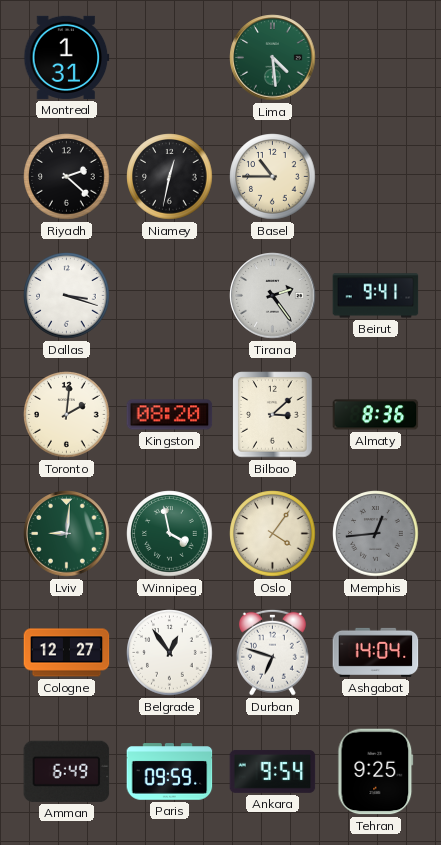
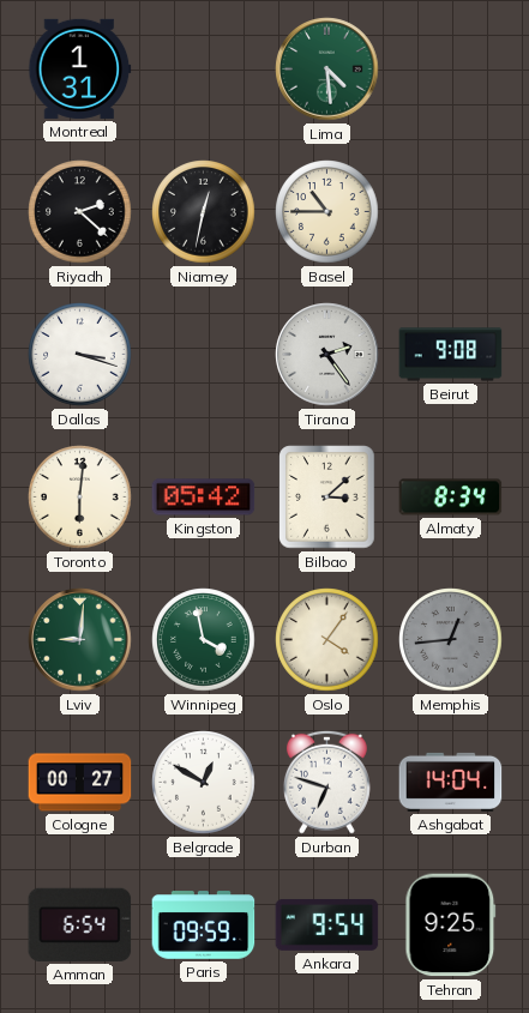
Beirut: 9:41 -> 9:08
Toronto: 2:01 -> 6:01
Kingston: 08:20 -> 05:42
Almaty: 8:36 -> 8:34
Cologne: 12:27 -> 00:27
Belgrade: 12:54 -> 12:50
Amman: 6:49 -> 6:54
